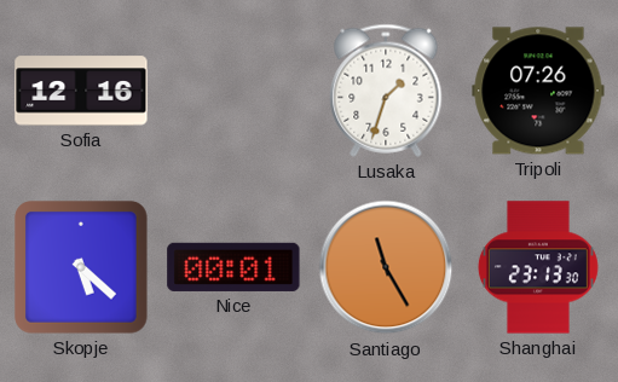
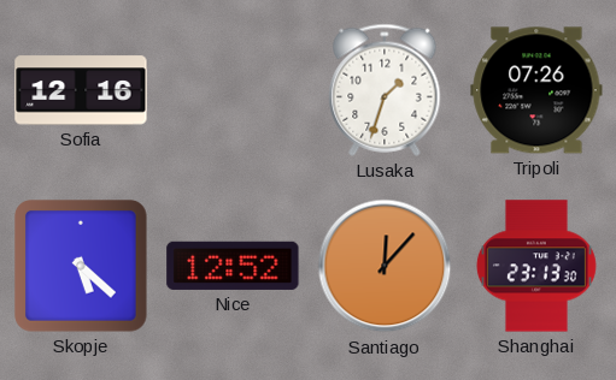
Nice: 00:01 -> 12:52
Santiago: 11:25 -> 12:07
